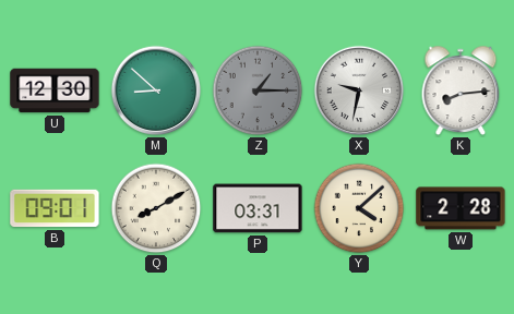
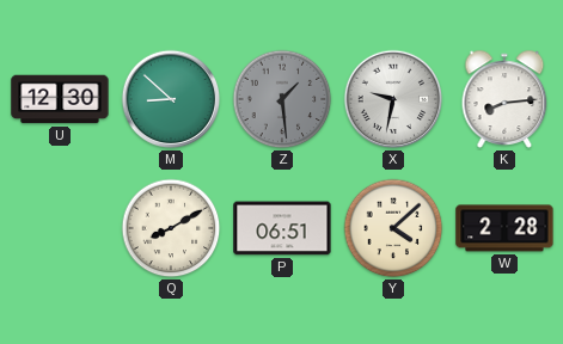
Z: 1:15 -> 1:29
B: 09:01 -> none
P: 03:31 -> 06:51
